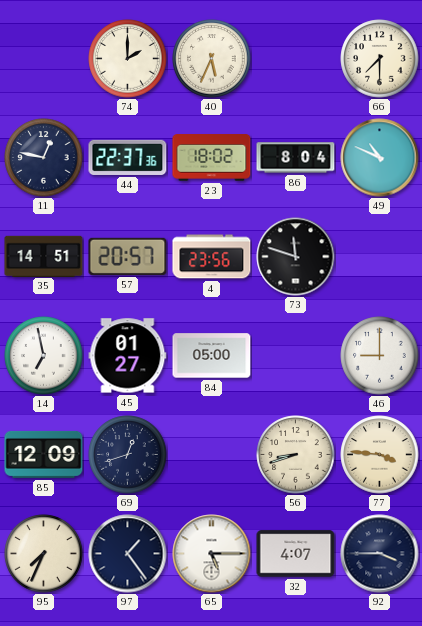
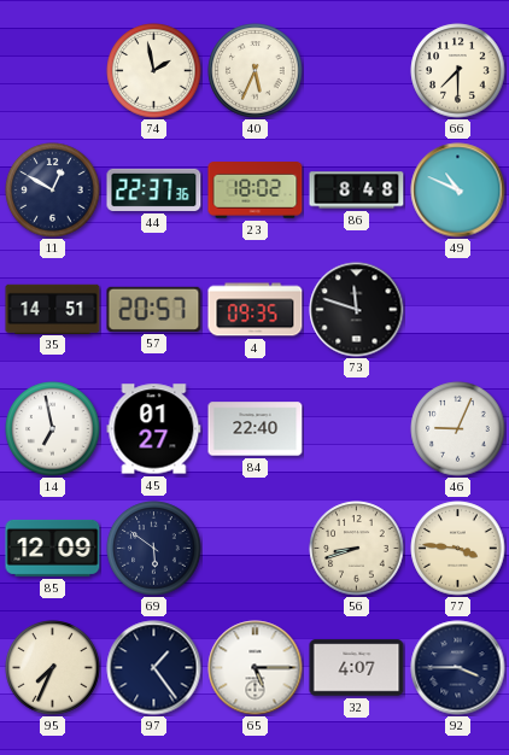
74: 2:00 -> 1:58
11: 12:47 -> 12:50
86: 8:04 -> 8:48
4: 23:56 -> 09:35
84: 05:00 -> 22:40
46: 9:00 -> 9:04
69: 12:42 -> 5:51
